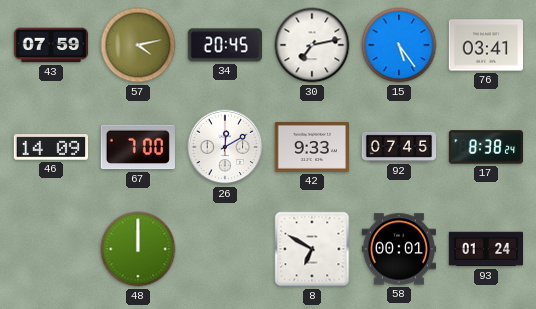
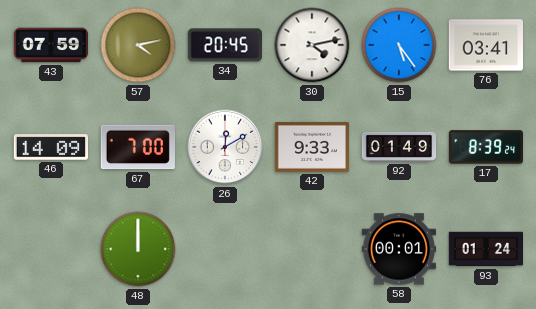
30: 7:13 -> 4:13
92: 07:45 -> 01:49
17: 8:38 -> 8:39
8: 6:50 -> none
